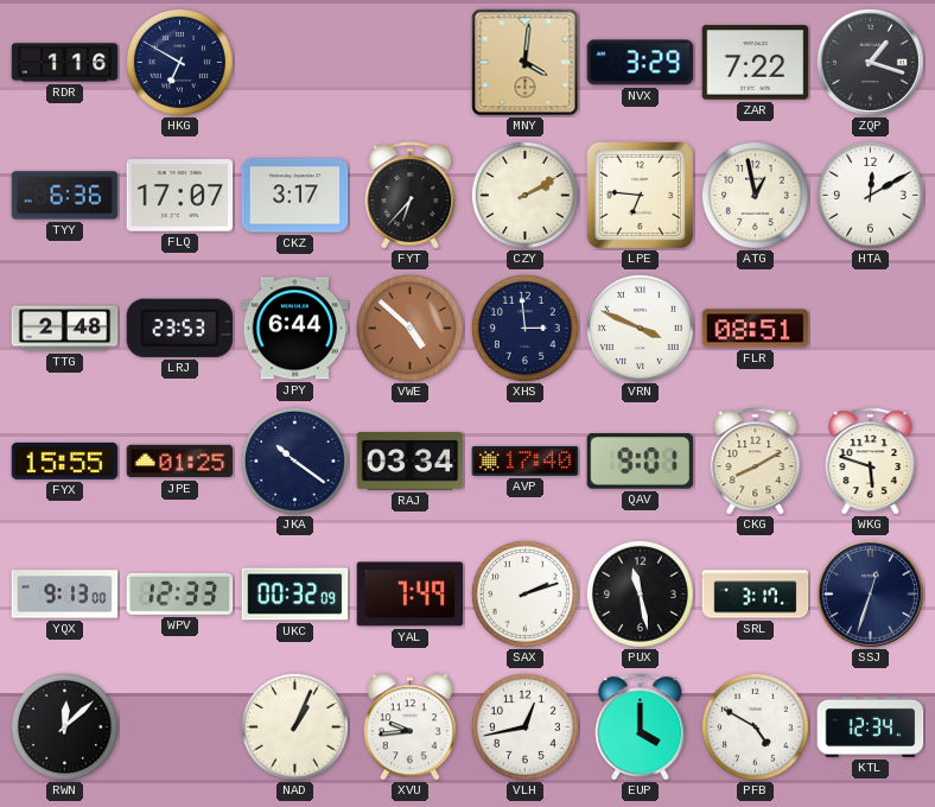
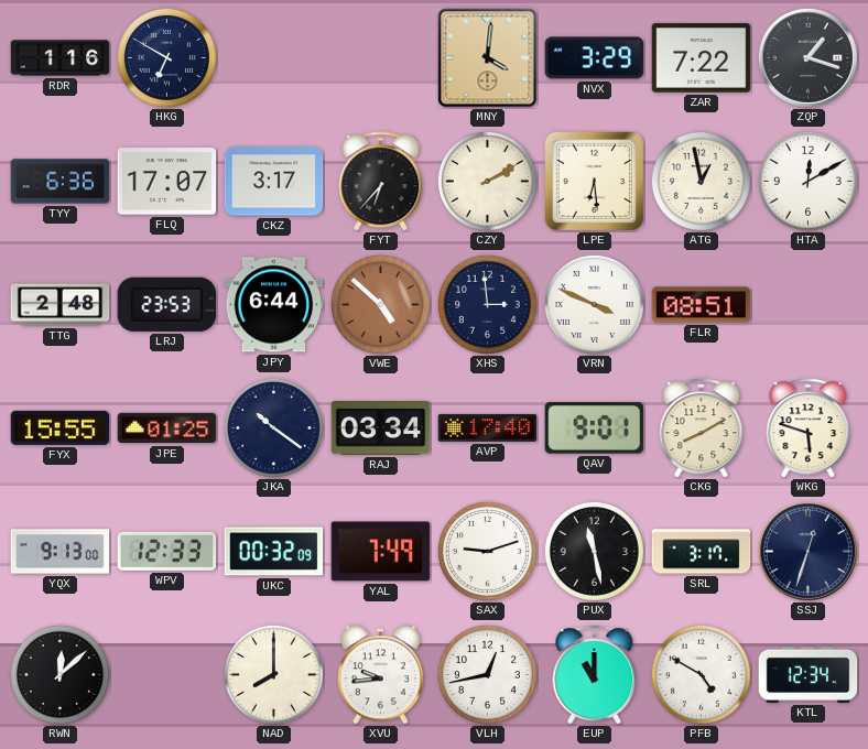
LPE: 6:46 -> 6:29
SAX: 2:12 -> 9:12
NAD: 1:04 -> 8:00
EUP: 4:00 -> 11:00
